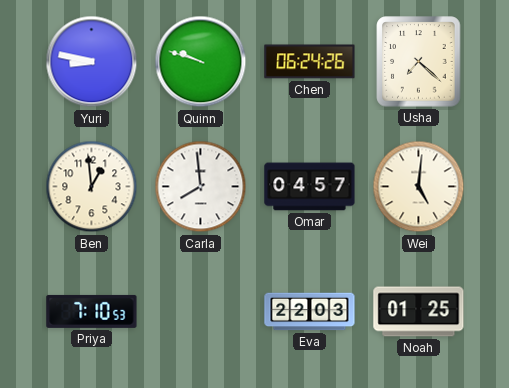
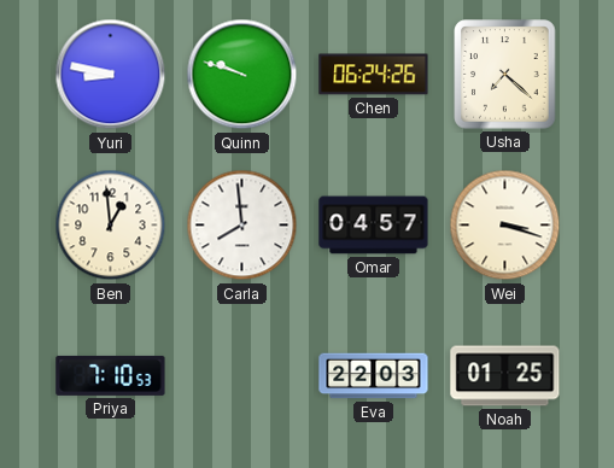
Wei: 5:01 -> 3:18
